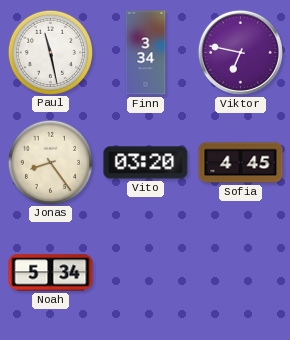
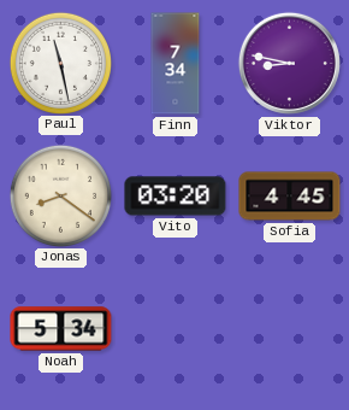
Finn: 3:34 -> 7:34
Viktor: 6:47 -> 8:47
Jonas: 8:24 -> 8:21
